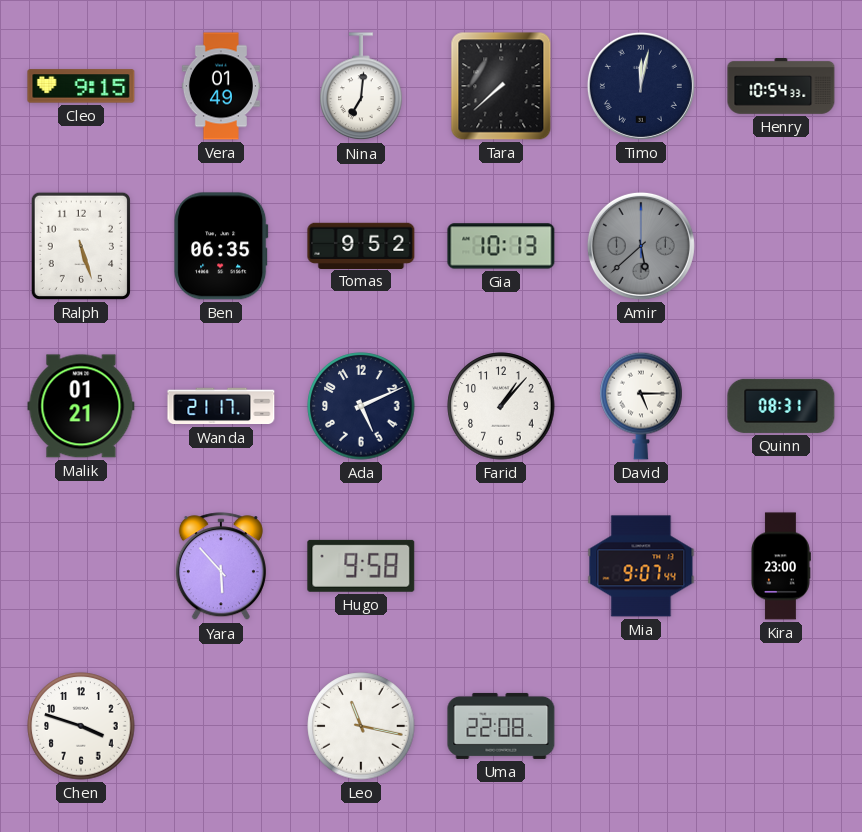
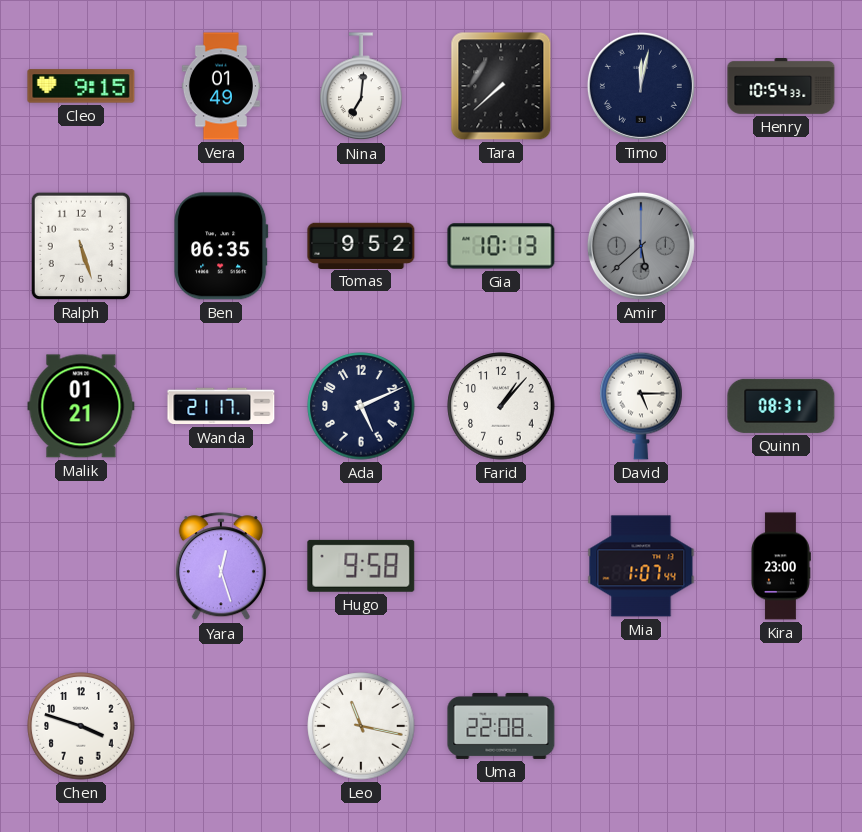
Yara: 5:53 -> 12:27
Mia: 9:07 -> 1:07
